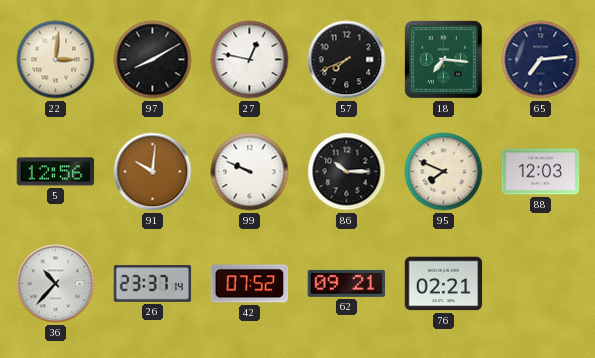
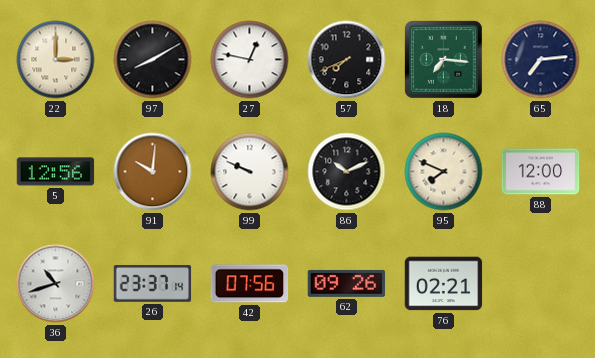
22: 3:01 -> 3:00
86: 10:15 -> 10:11
88: 12:03 -> 12:00
36: 10:37 -> 10:42
42: 07:52 -> 07:56
62: 09:21 -> 09:26
